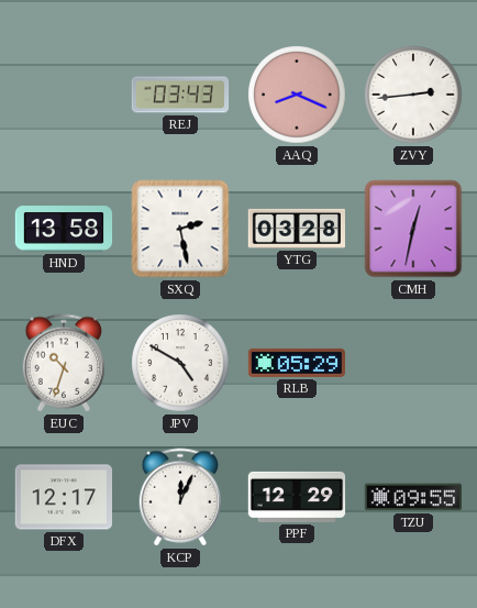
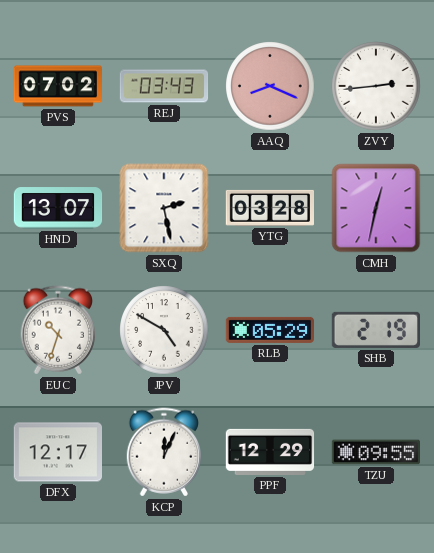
PVS: none -> 07:02
HND: 13:58 -> 13:07
SHB: none -> 2:19
